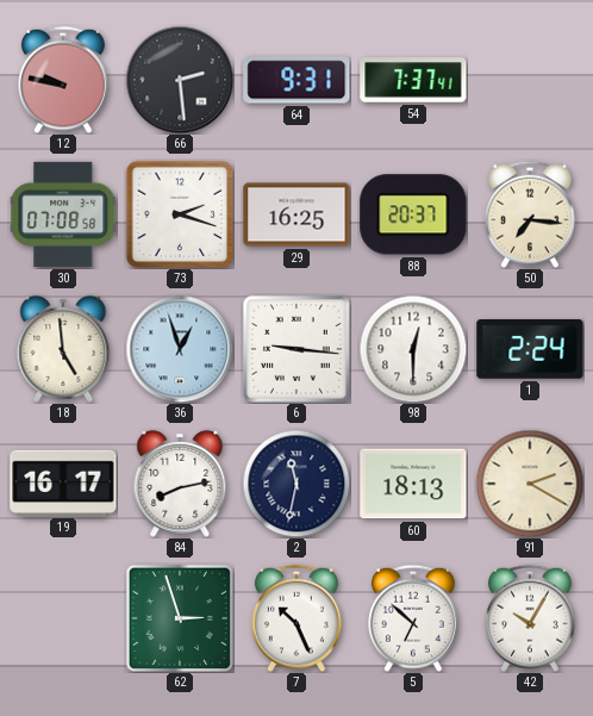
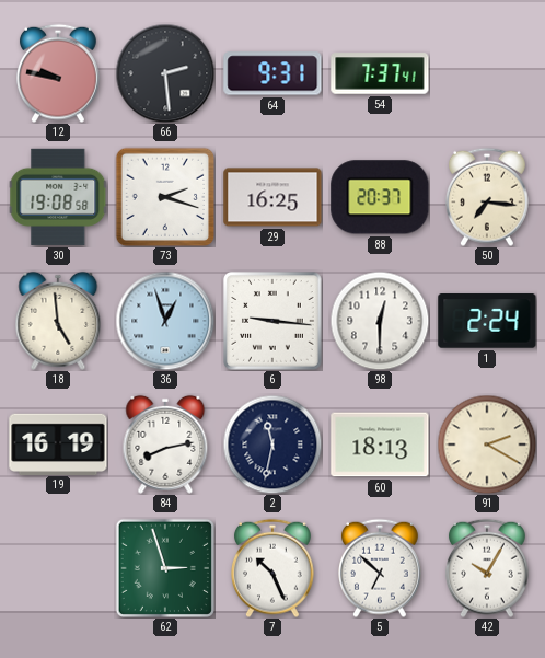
30: 07:08 -> 19:08
19: 16:17 -> 16:19
